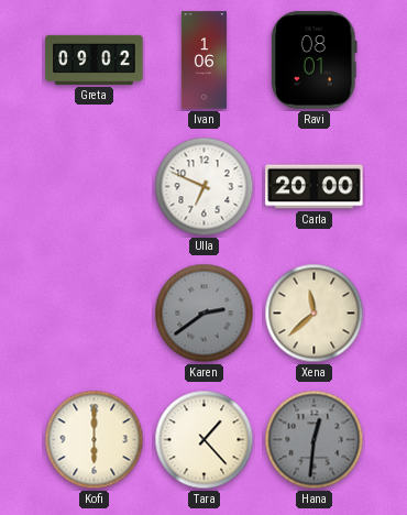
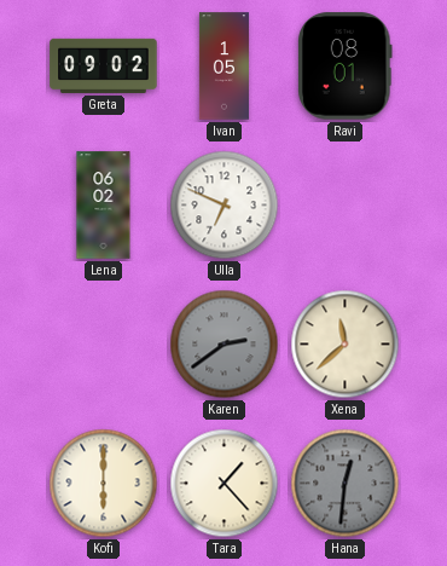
Ivan: 1:06 -> 1:05
Lena: none -> 06:02
Carla: 20:00 -> none
